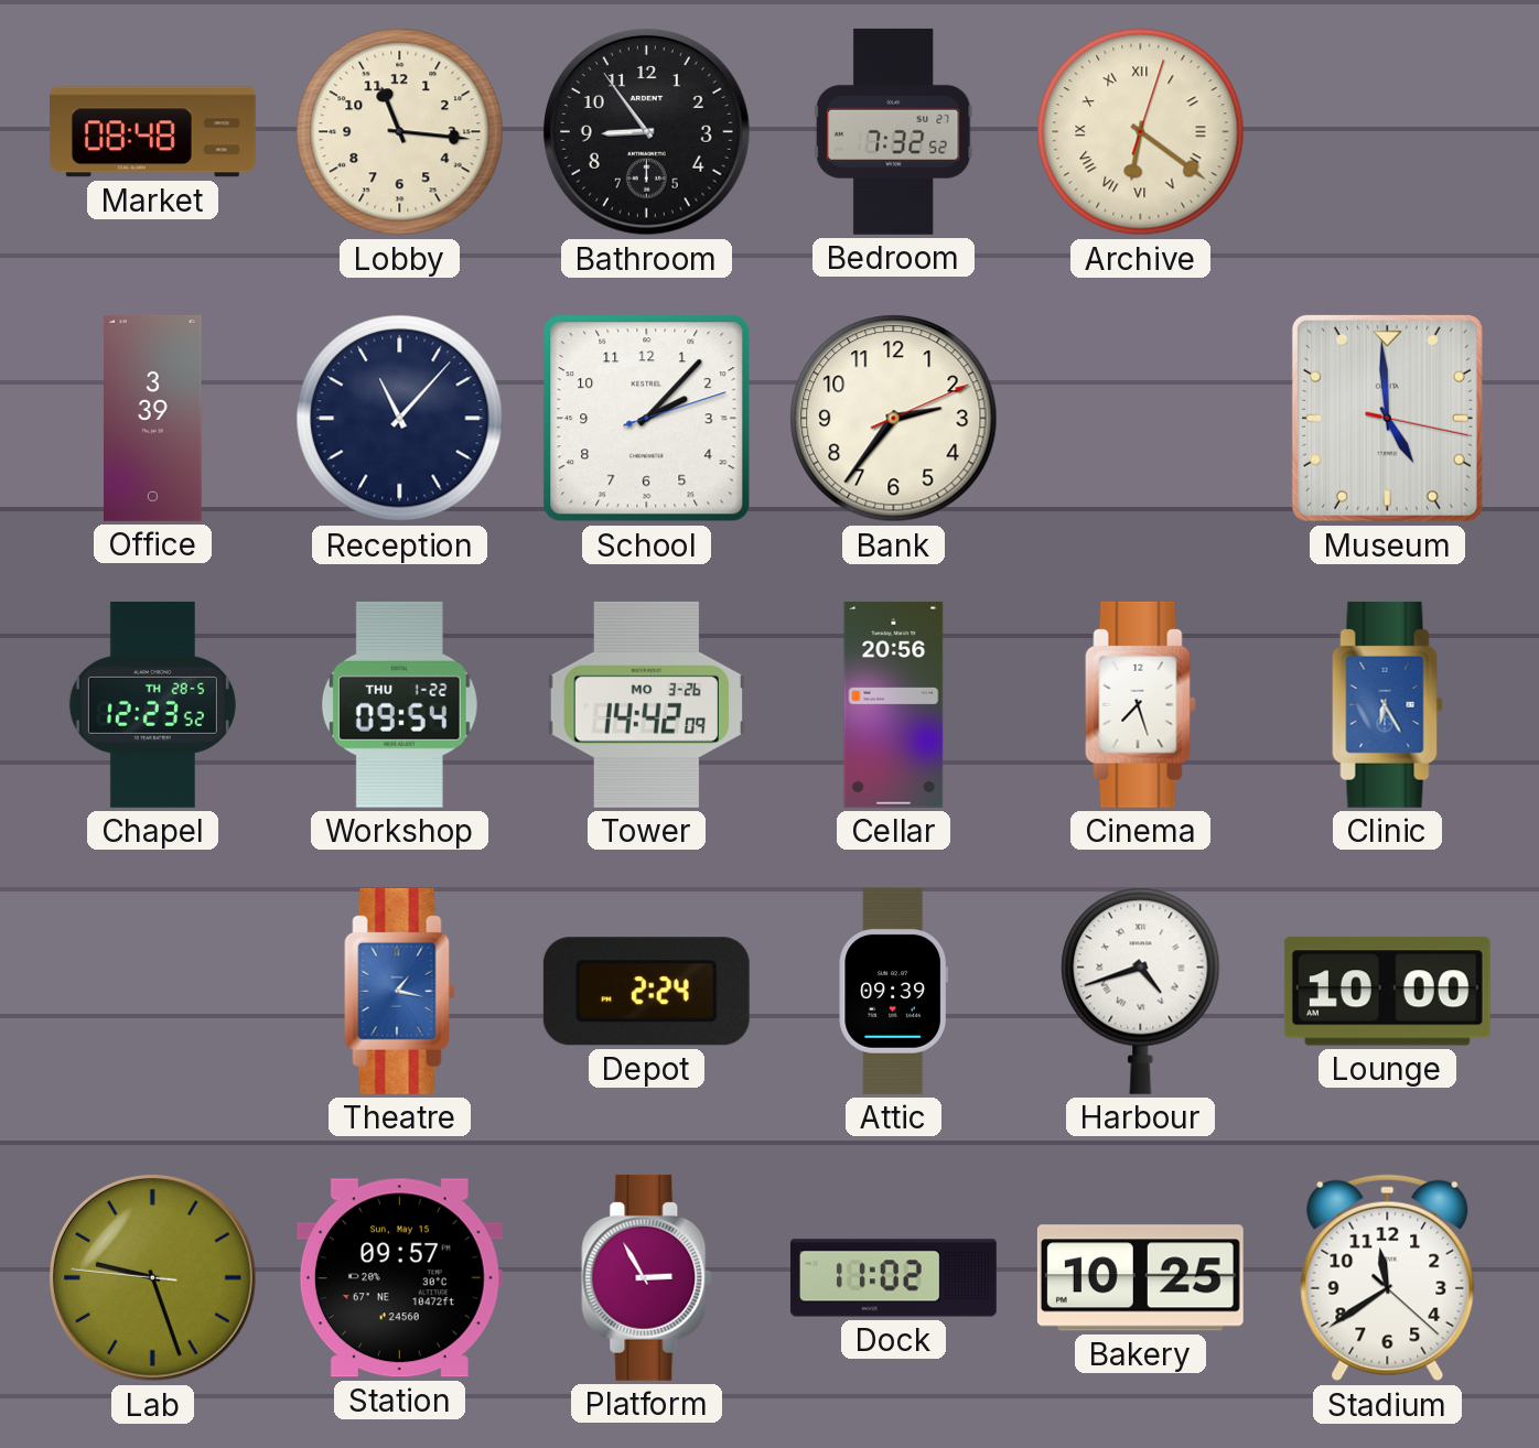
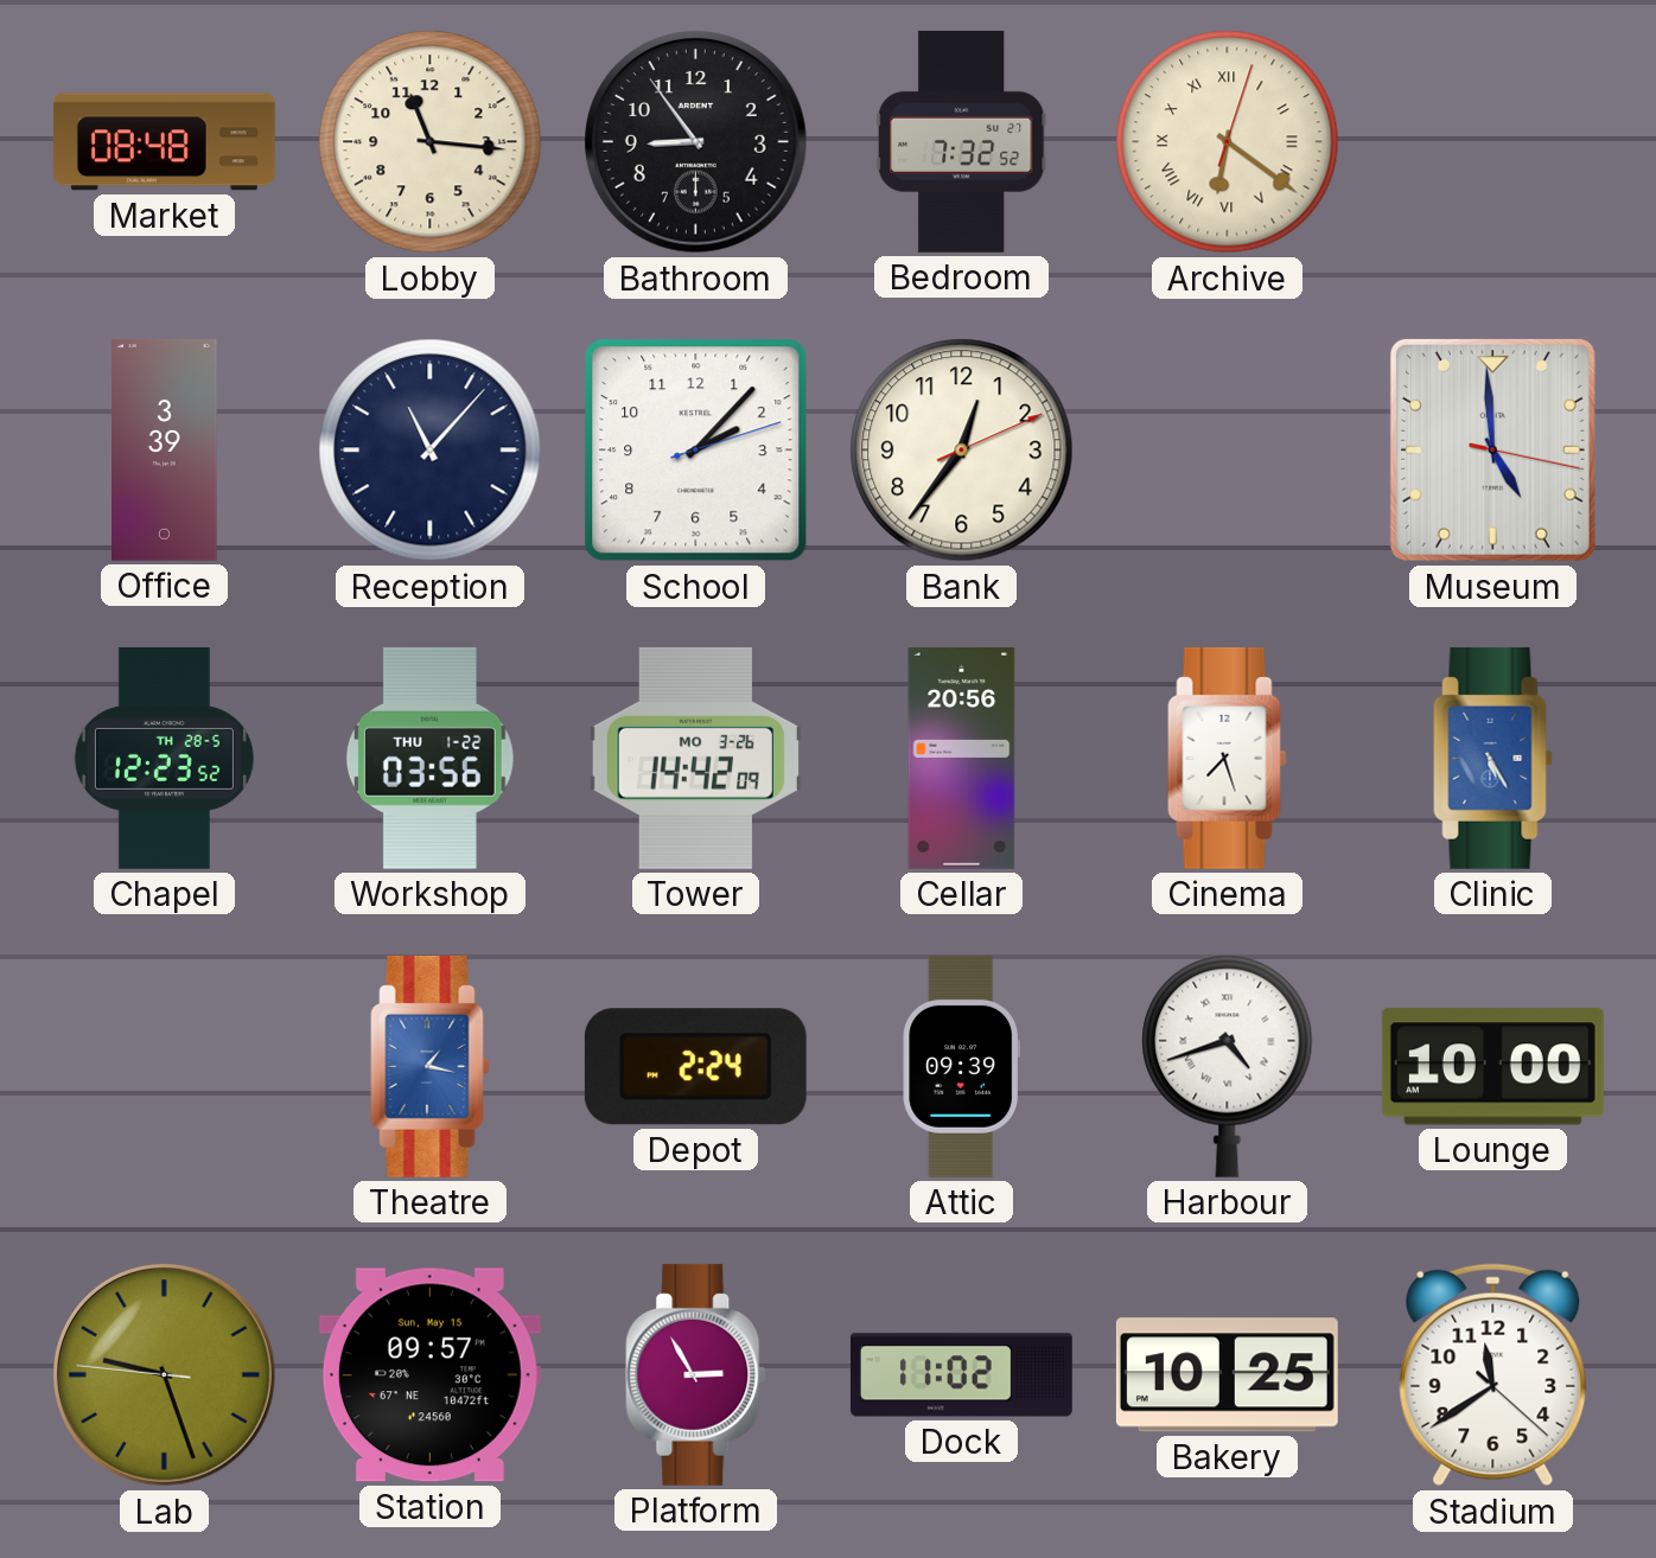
Bank: 2:36 -> 12:36
Workshop: 09:54 -> 03:56
Clinic: 6:25 -> 5:25
